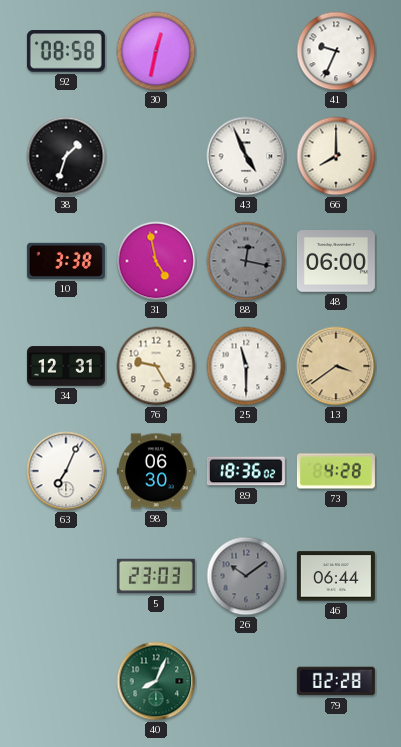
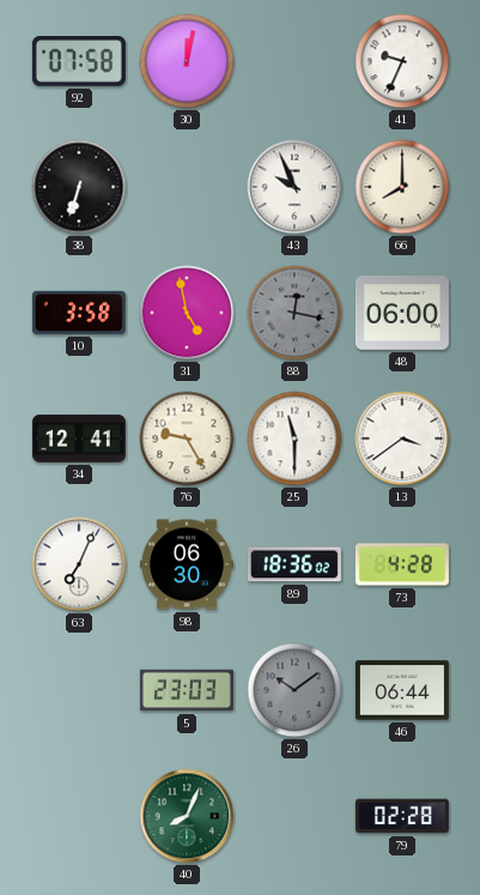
92: 08:58 -> 07:58
30: 12:32 -> 12:02
38: 1:33 -> 6:33
43: 4:56 -> 9:56
10: 3:38 -> 3:58
34: 12:31 -> 12:41
13 dial: champagne -> white
